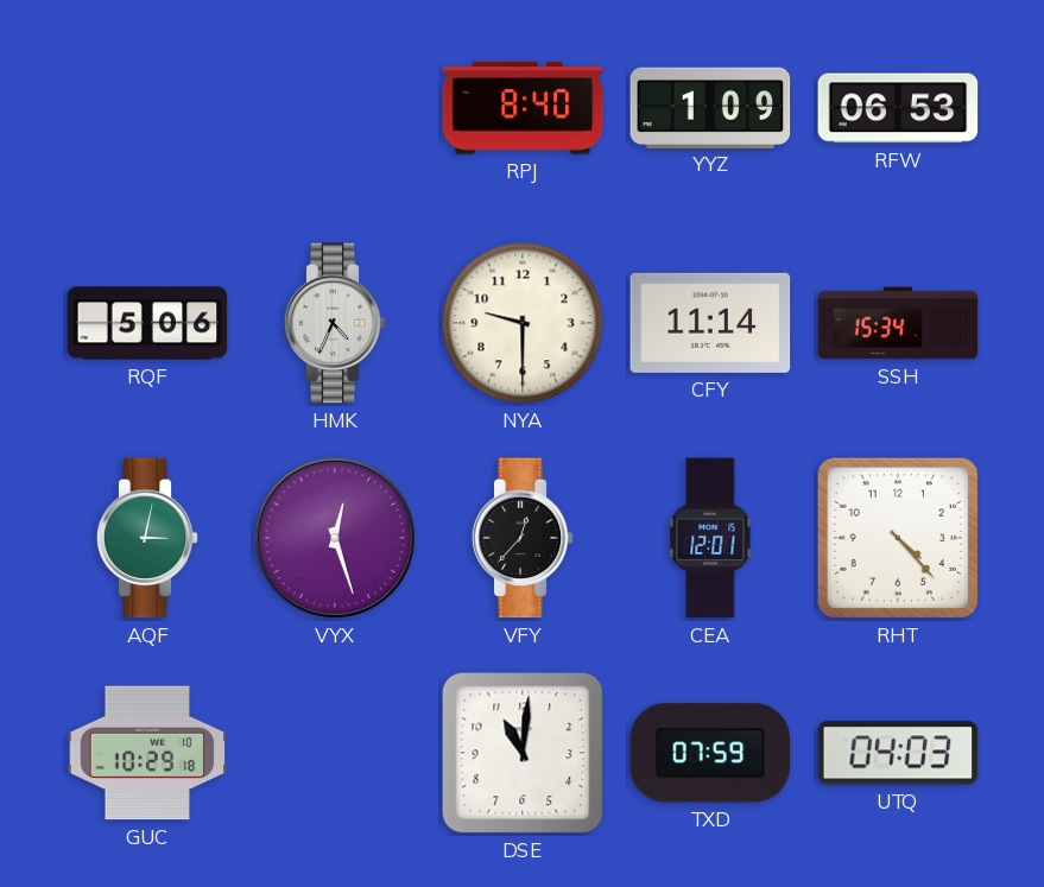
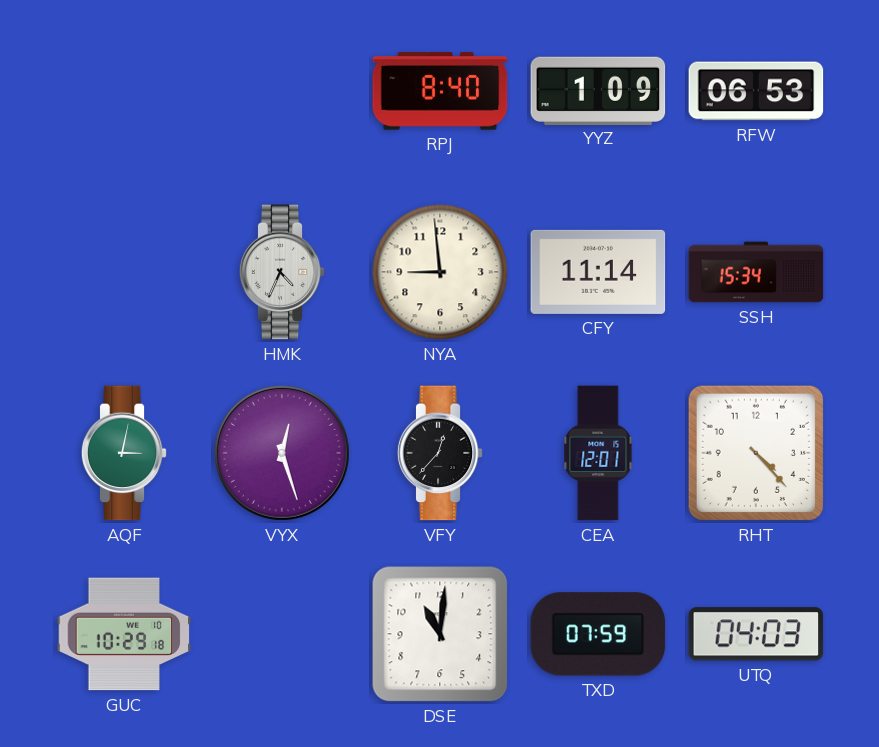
RQF: 5:06 -> none
NYA: 9:30 -> 8:59
